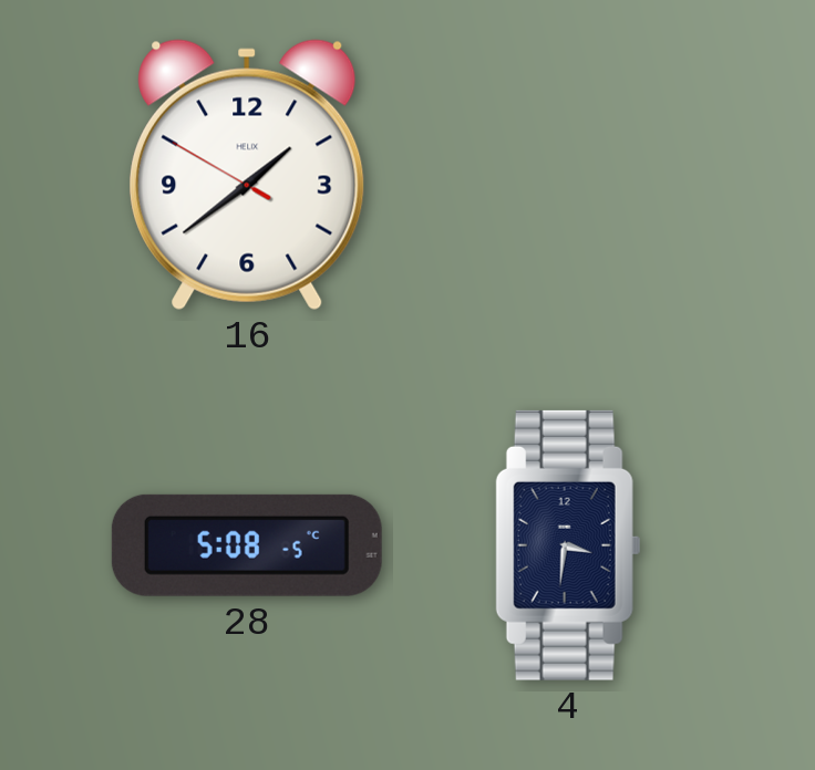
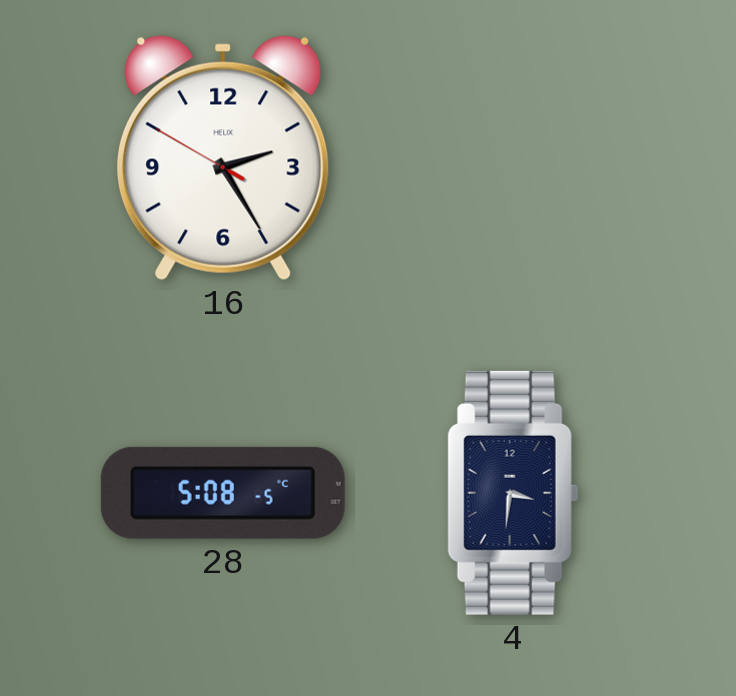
16: 1:38 -> 2:24
